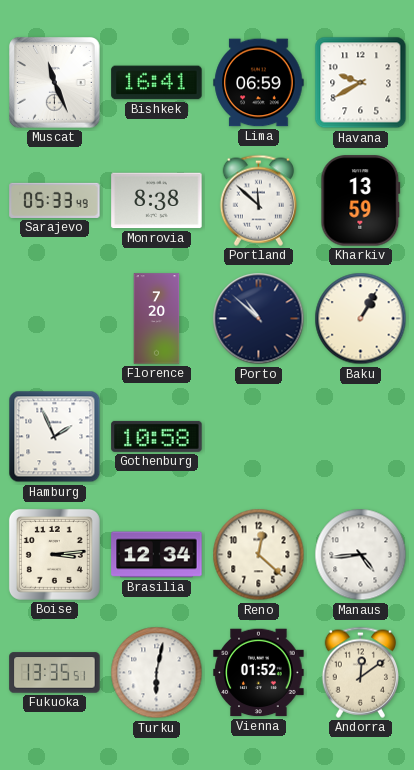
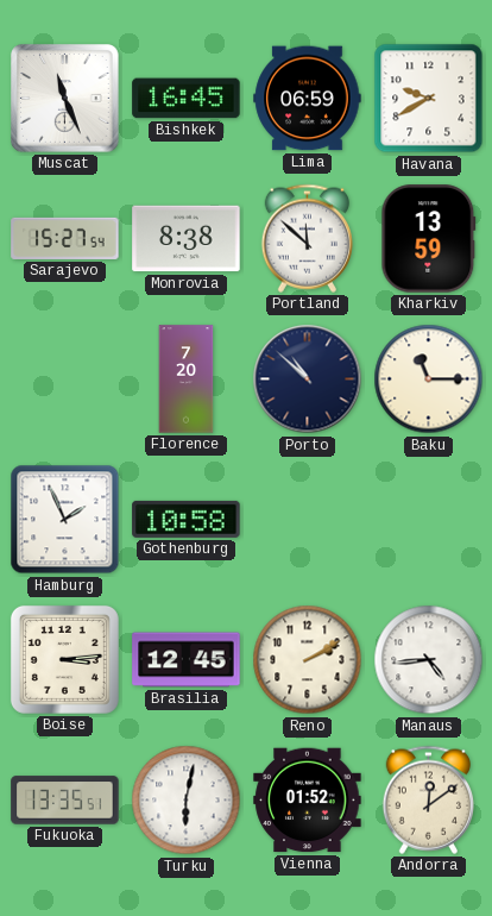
Bishkek: 16:41 -> 16:45
Sarajevo: 05:33 -> 15:27
Baku: 1:05 -> 11:15
Brasilia: 12:34 -> 12:45
Reno: 12:22 -> 2:10
